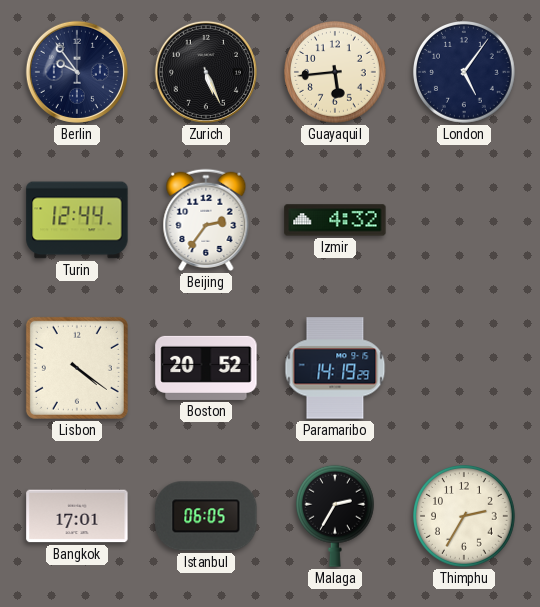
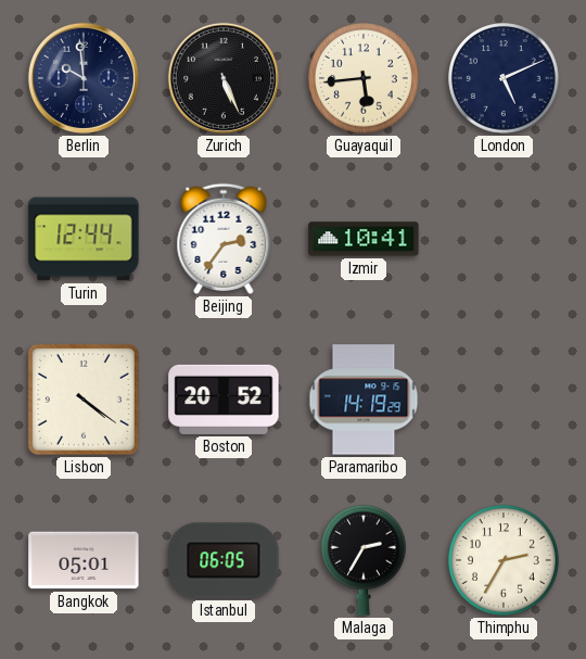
Berlin: 9:54 -> 9:59
London: 5:06 -> 5:11
Izmir: 4:32 -> 10:41
Bangkok: 17:01 -> 05:01
